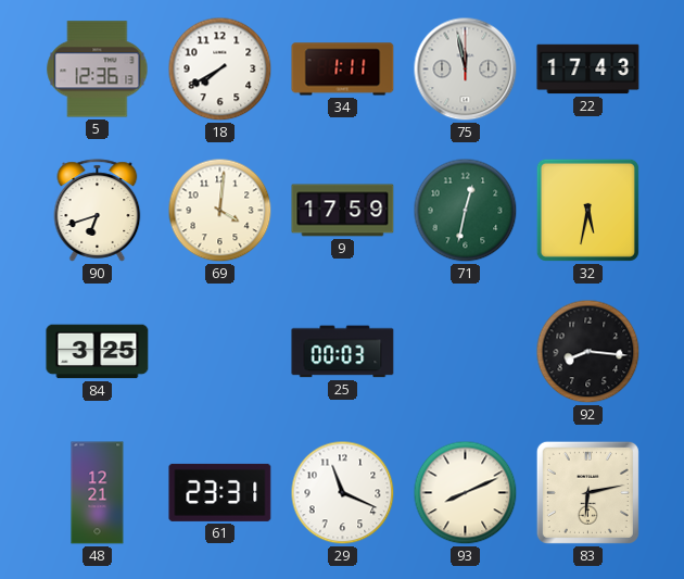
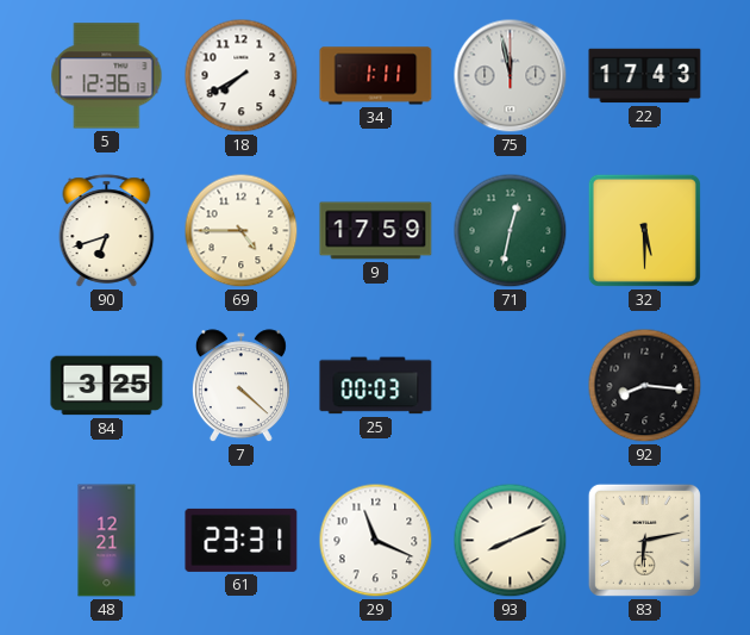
69: 4:01 -> 4:45
32: 5:32 -> 5:30
7: none -> 4:22
